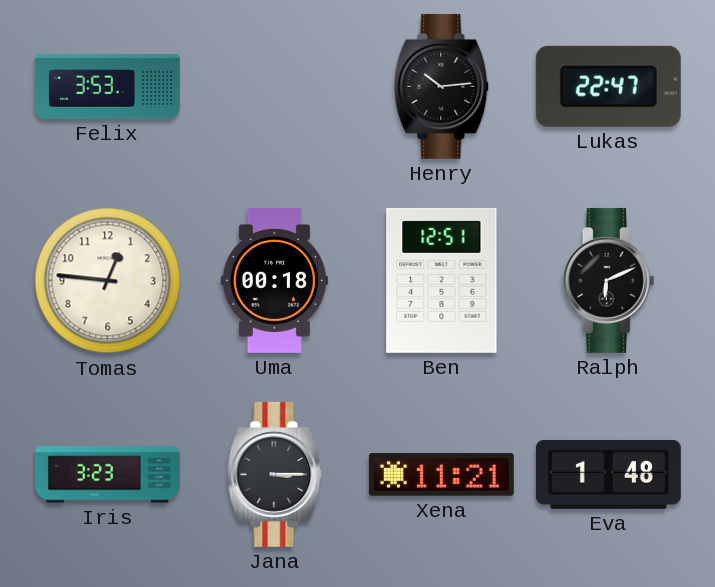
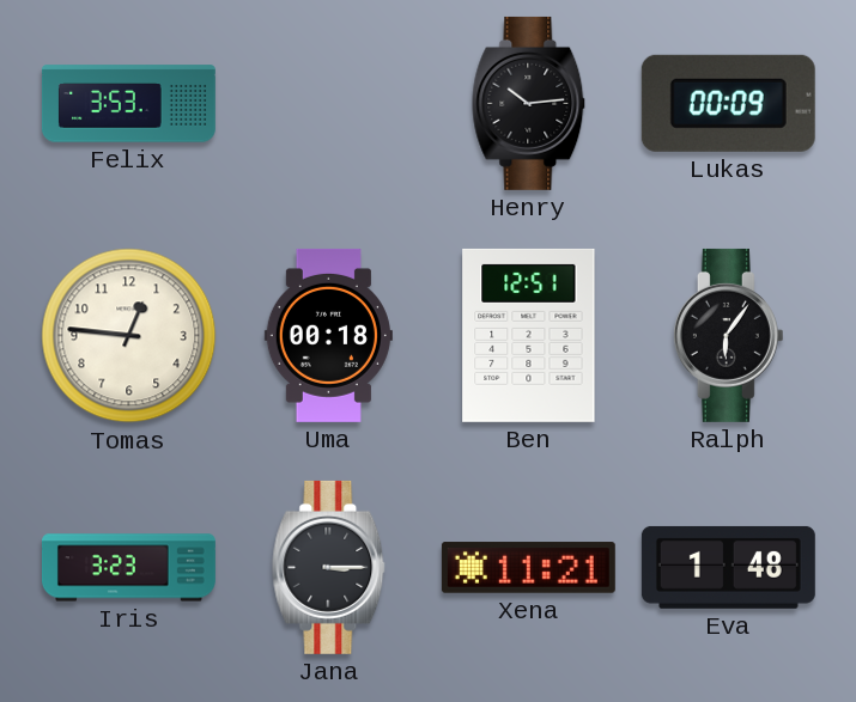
Lukas: 22:47 -> 00:09
Ralph: 6:11 -> 6:06
